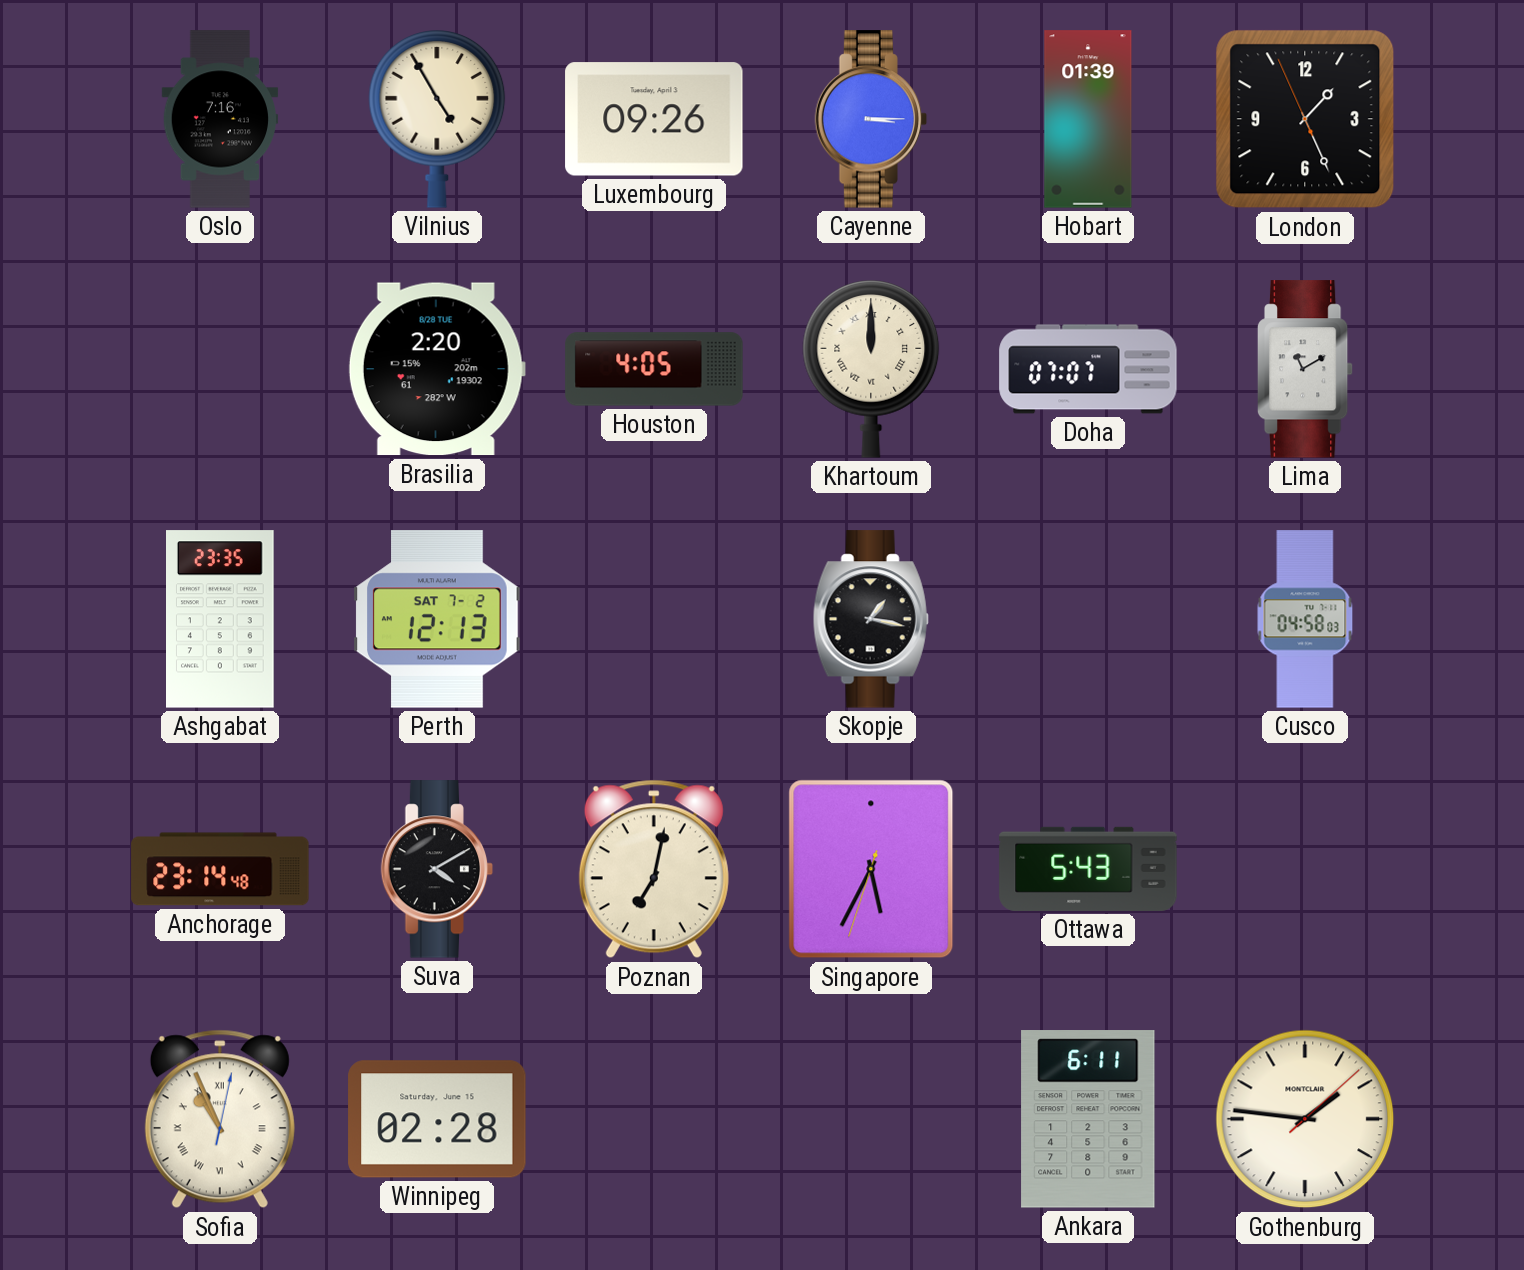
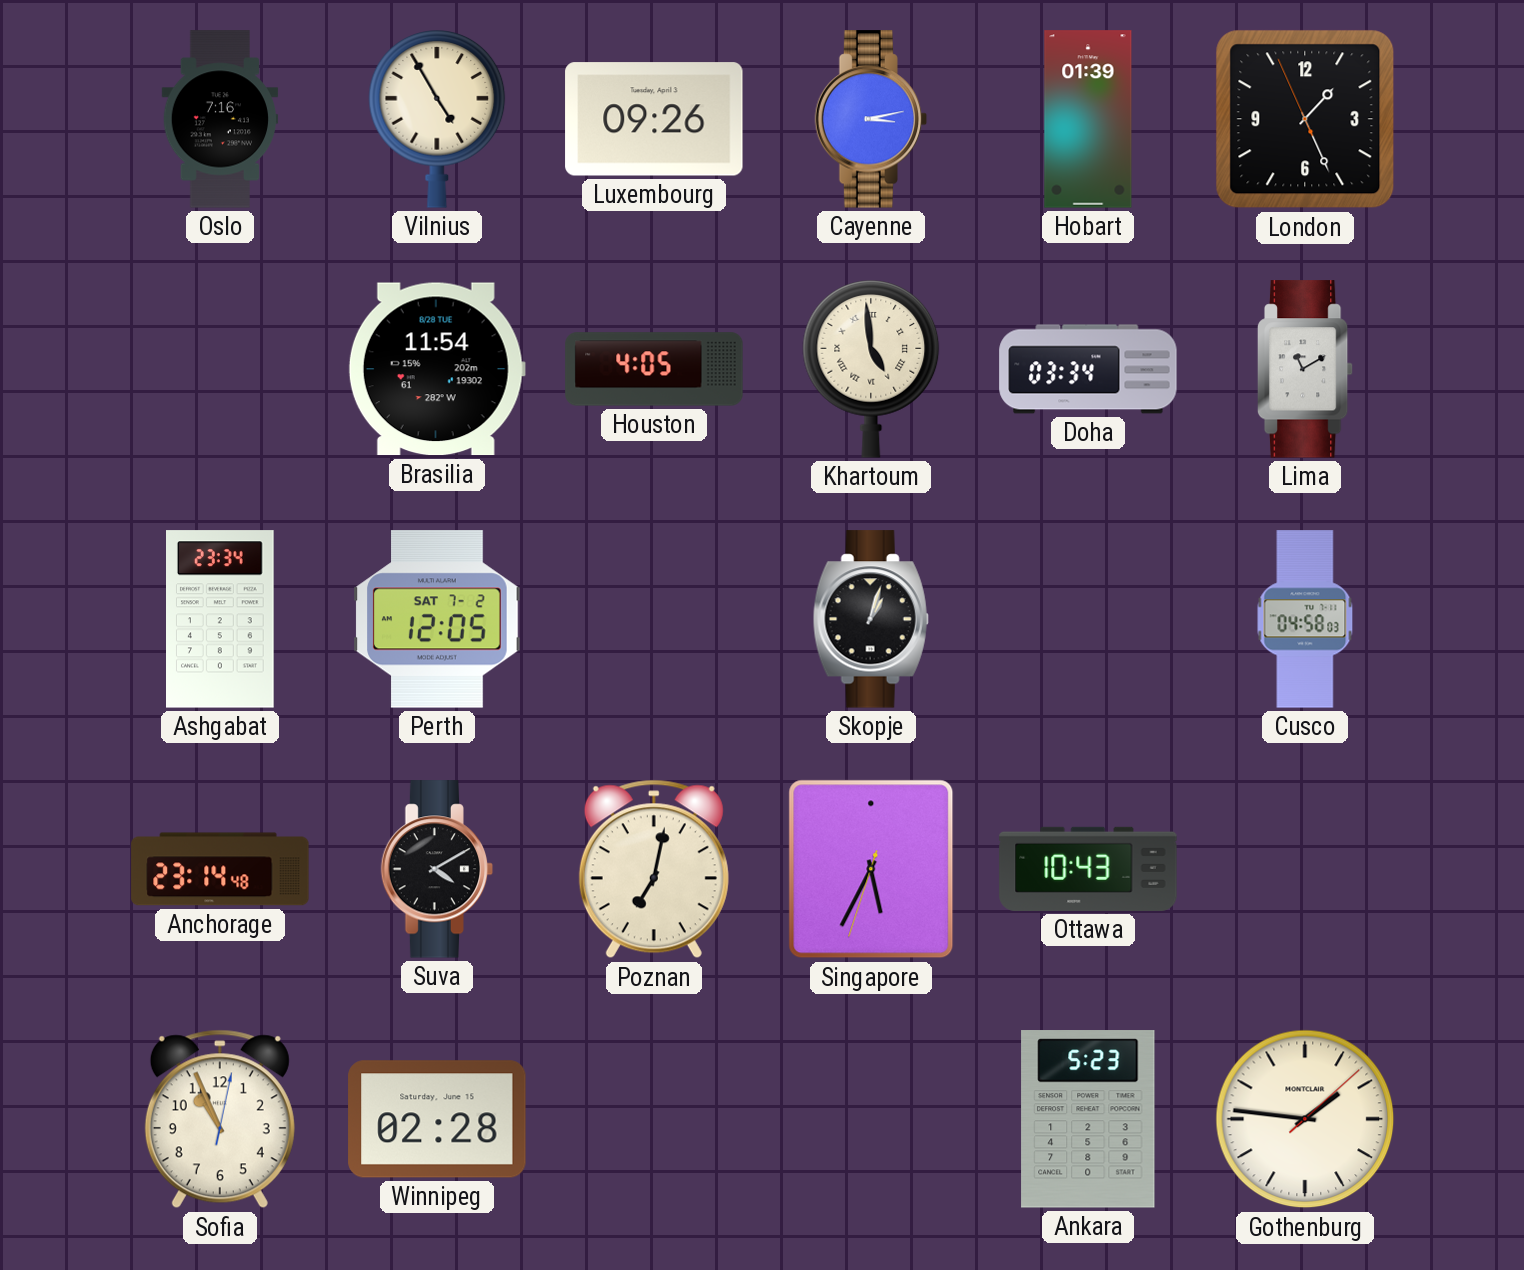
Cayenne: 3:15 -> 3:13
Brasilia: 2:20 -> 11:54
Khartoum: 12:00 -> 4:59
Doha: 07:07 -> 03:34
Ashgabat: 23:35 -> 23:34
Perth: 12:13 -> 12:05
Skopje: 1:17 -> 1:03
Ottawa: 5:43 -> 10:43
Sofia numerals: Roman -> Arabic
Ankara: 6:11 -> 5:23
